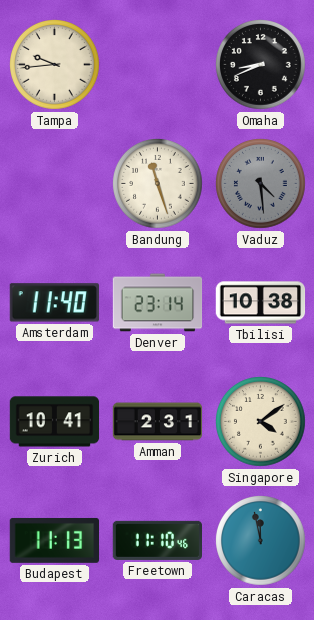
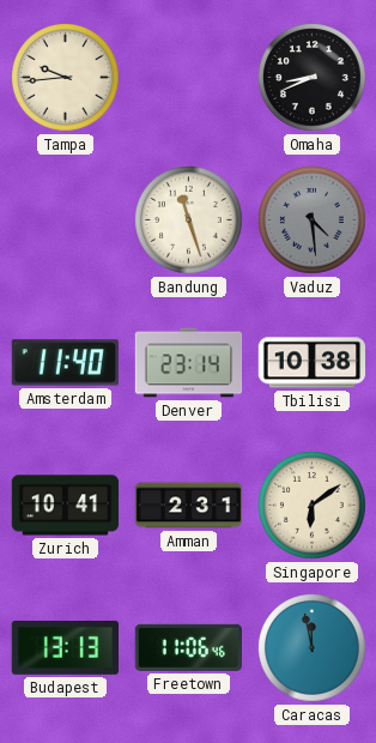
Singapore: 4:09 -> 6:09
Budapest: 11:13 -> 13:13
Freetown: 11:10 -> 11:06
